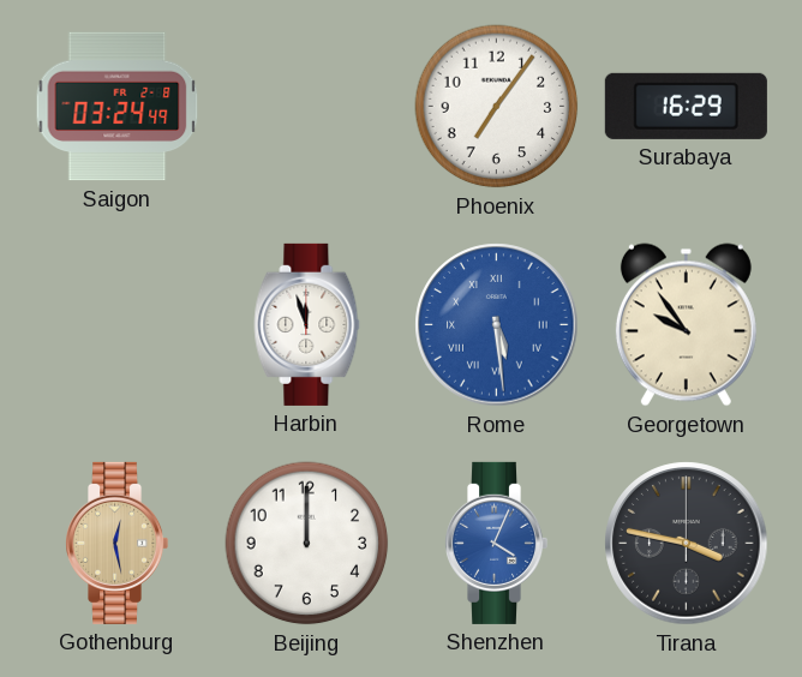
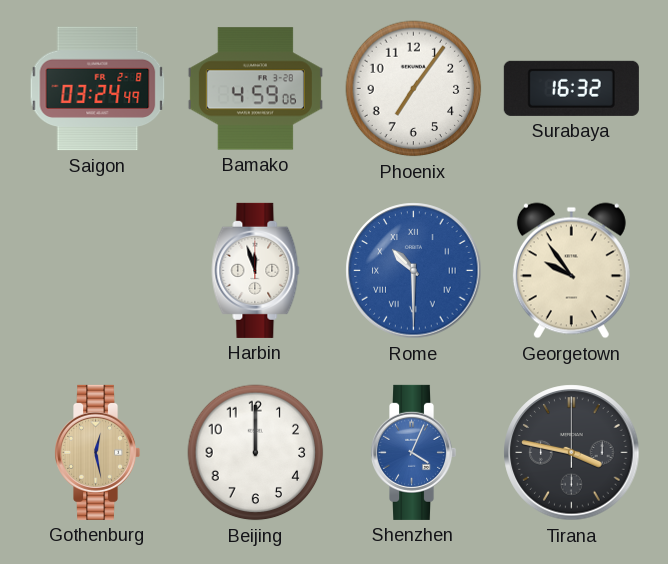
Bamako: none -> 4:59
Surabaya: 16:29 -> 16:32
Rome: 5:29 -> 10:30
